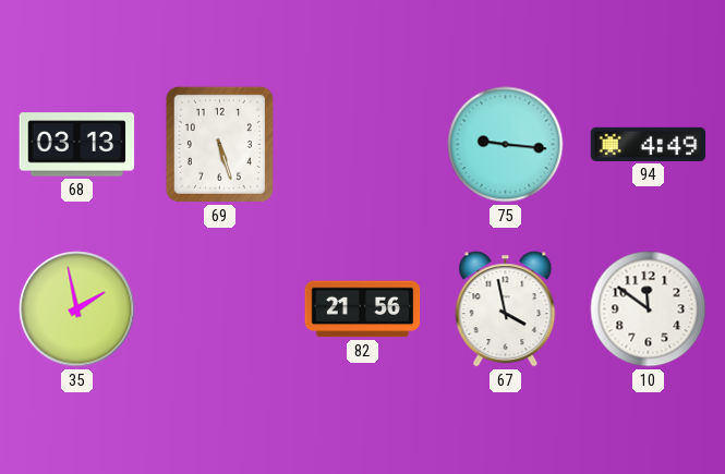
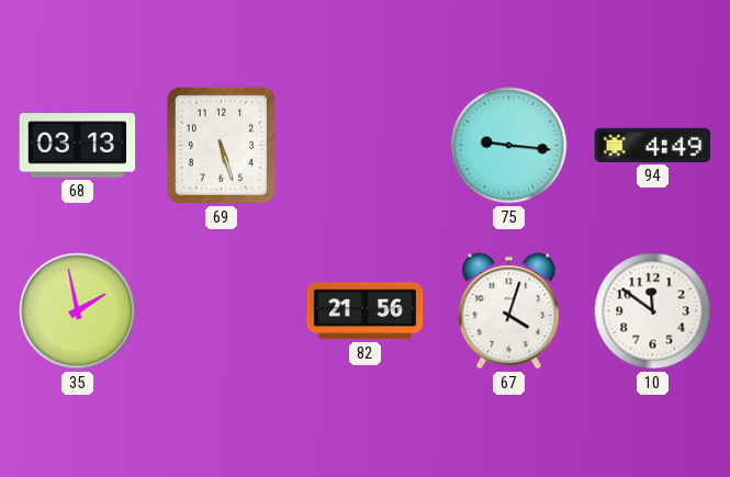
67: 3:58 -> 4:03
